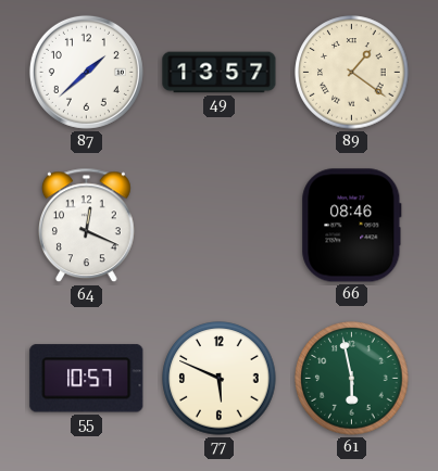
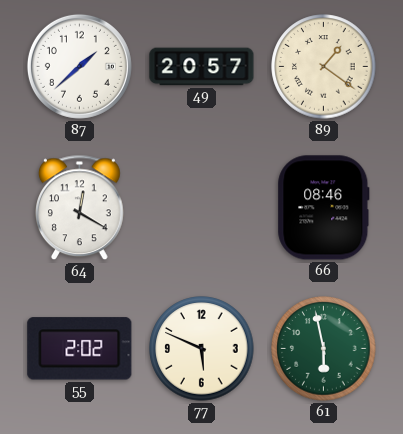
49: 13:57 -> 20:57
64: 12:19 -> 12:20
55: 10:57 -> 2:02
